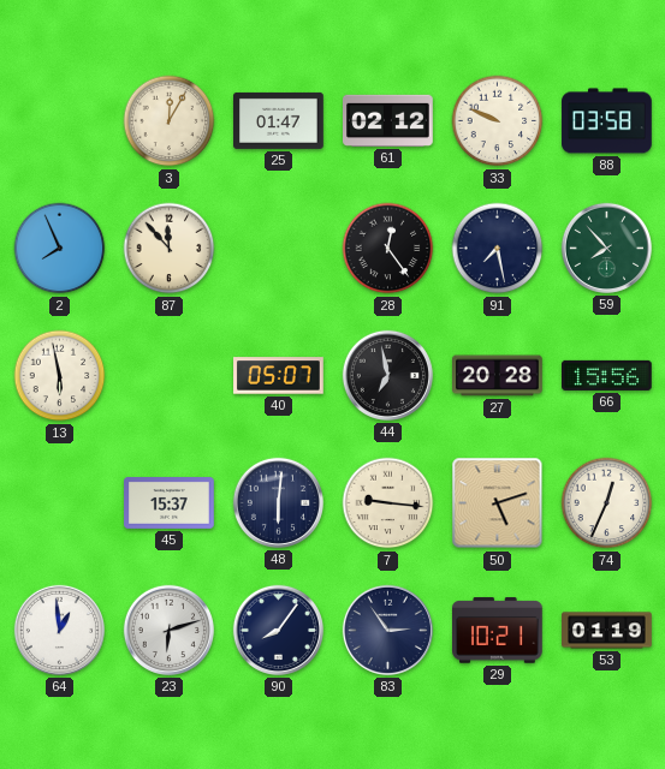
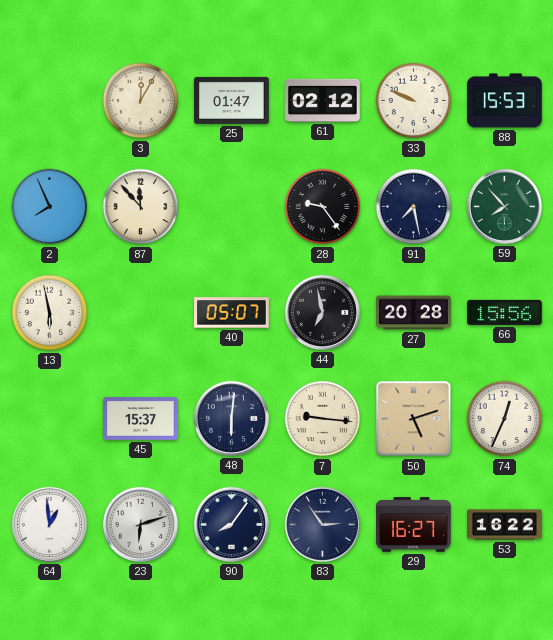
88: 03:58 -> 15:53
28: 12:24 -> 9:24
29: 10:21 -> 16:27
53: 01:19 -> 16:22
